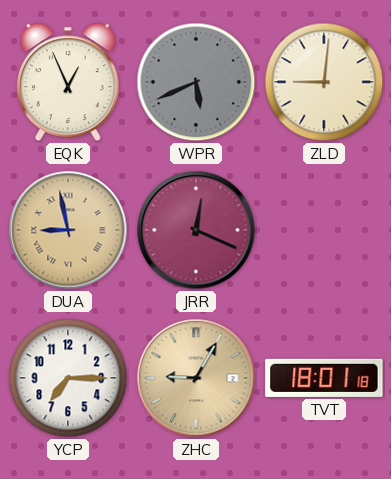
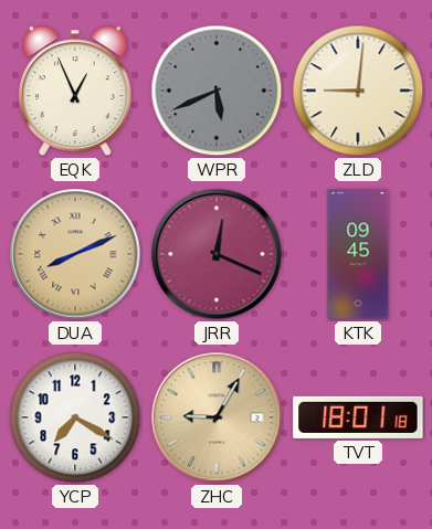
DUA: 8:58 -> 8:11
KTK: none -> 09:45
YCP: 7:15 -> 7:20
